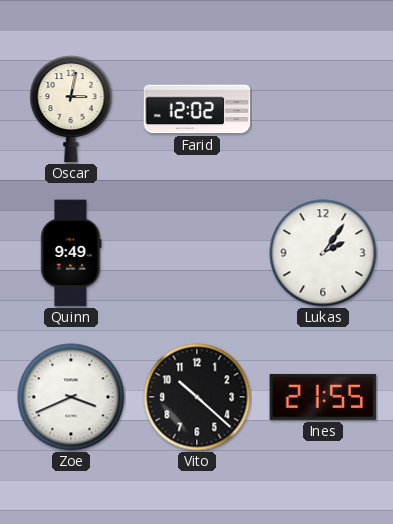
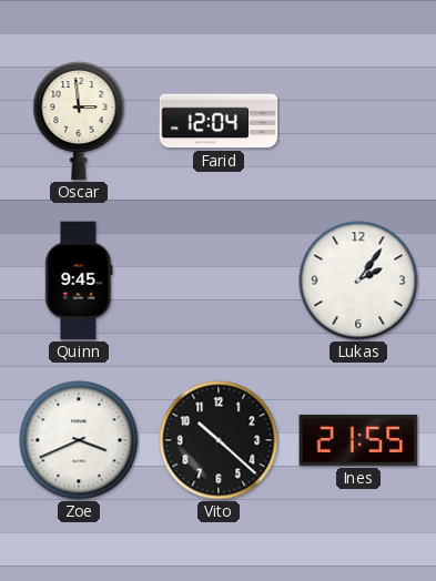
Oscar: 3:02 -> 2:59
Farid: 12:02 -> 12:04
Quinn: 9:49 -> 9:45
